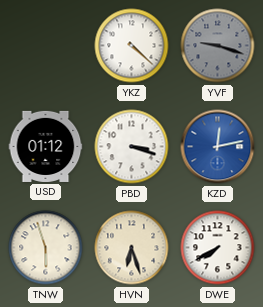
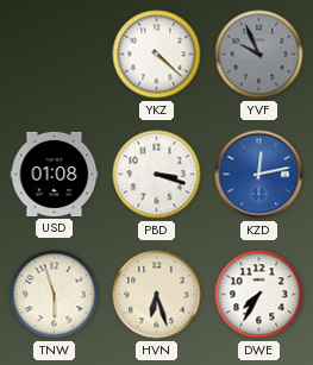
YVF: 9:18 -> 9:56
USD: 01:12 -> 01:08
DWE: 7:40 -> 7:35
